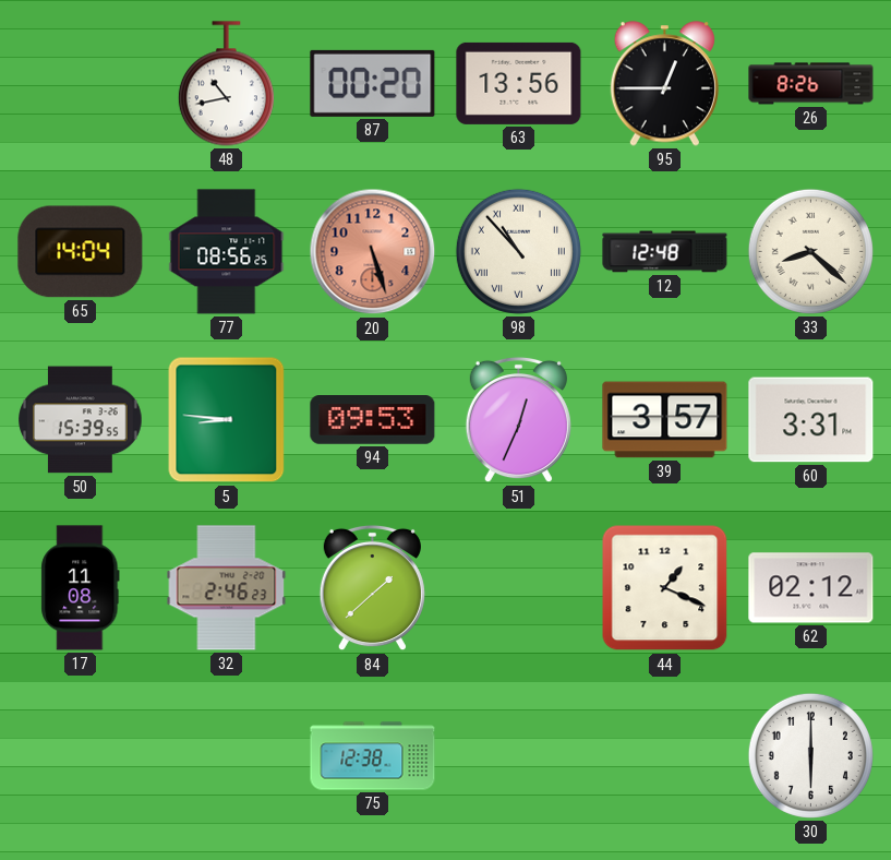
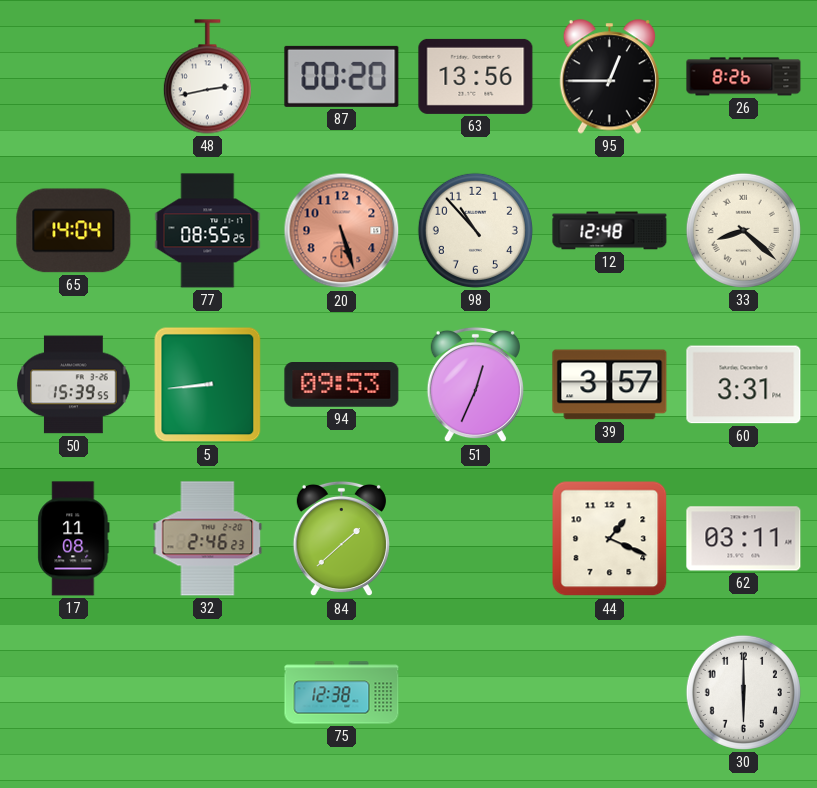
48: 10:43 -> 2:43
77: 08:56 -> 08:55
98 numerals: Roman -> Arabic
5: 8:46 -> 8:44
62: 02:12 -> 03:11
